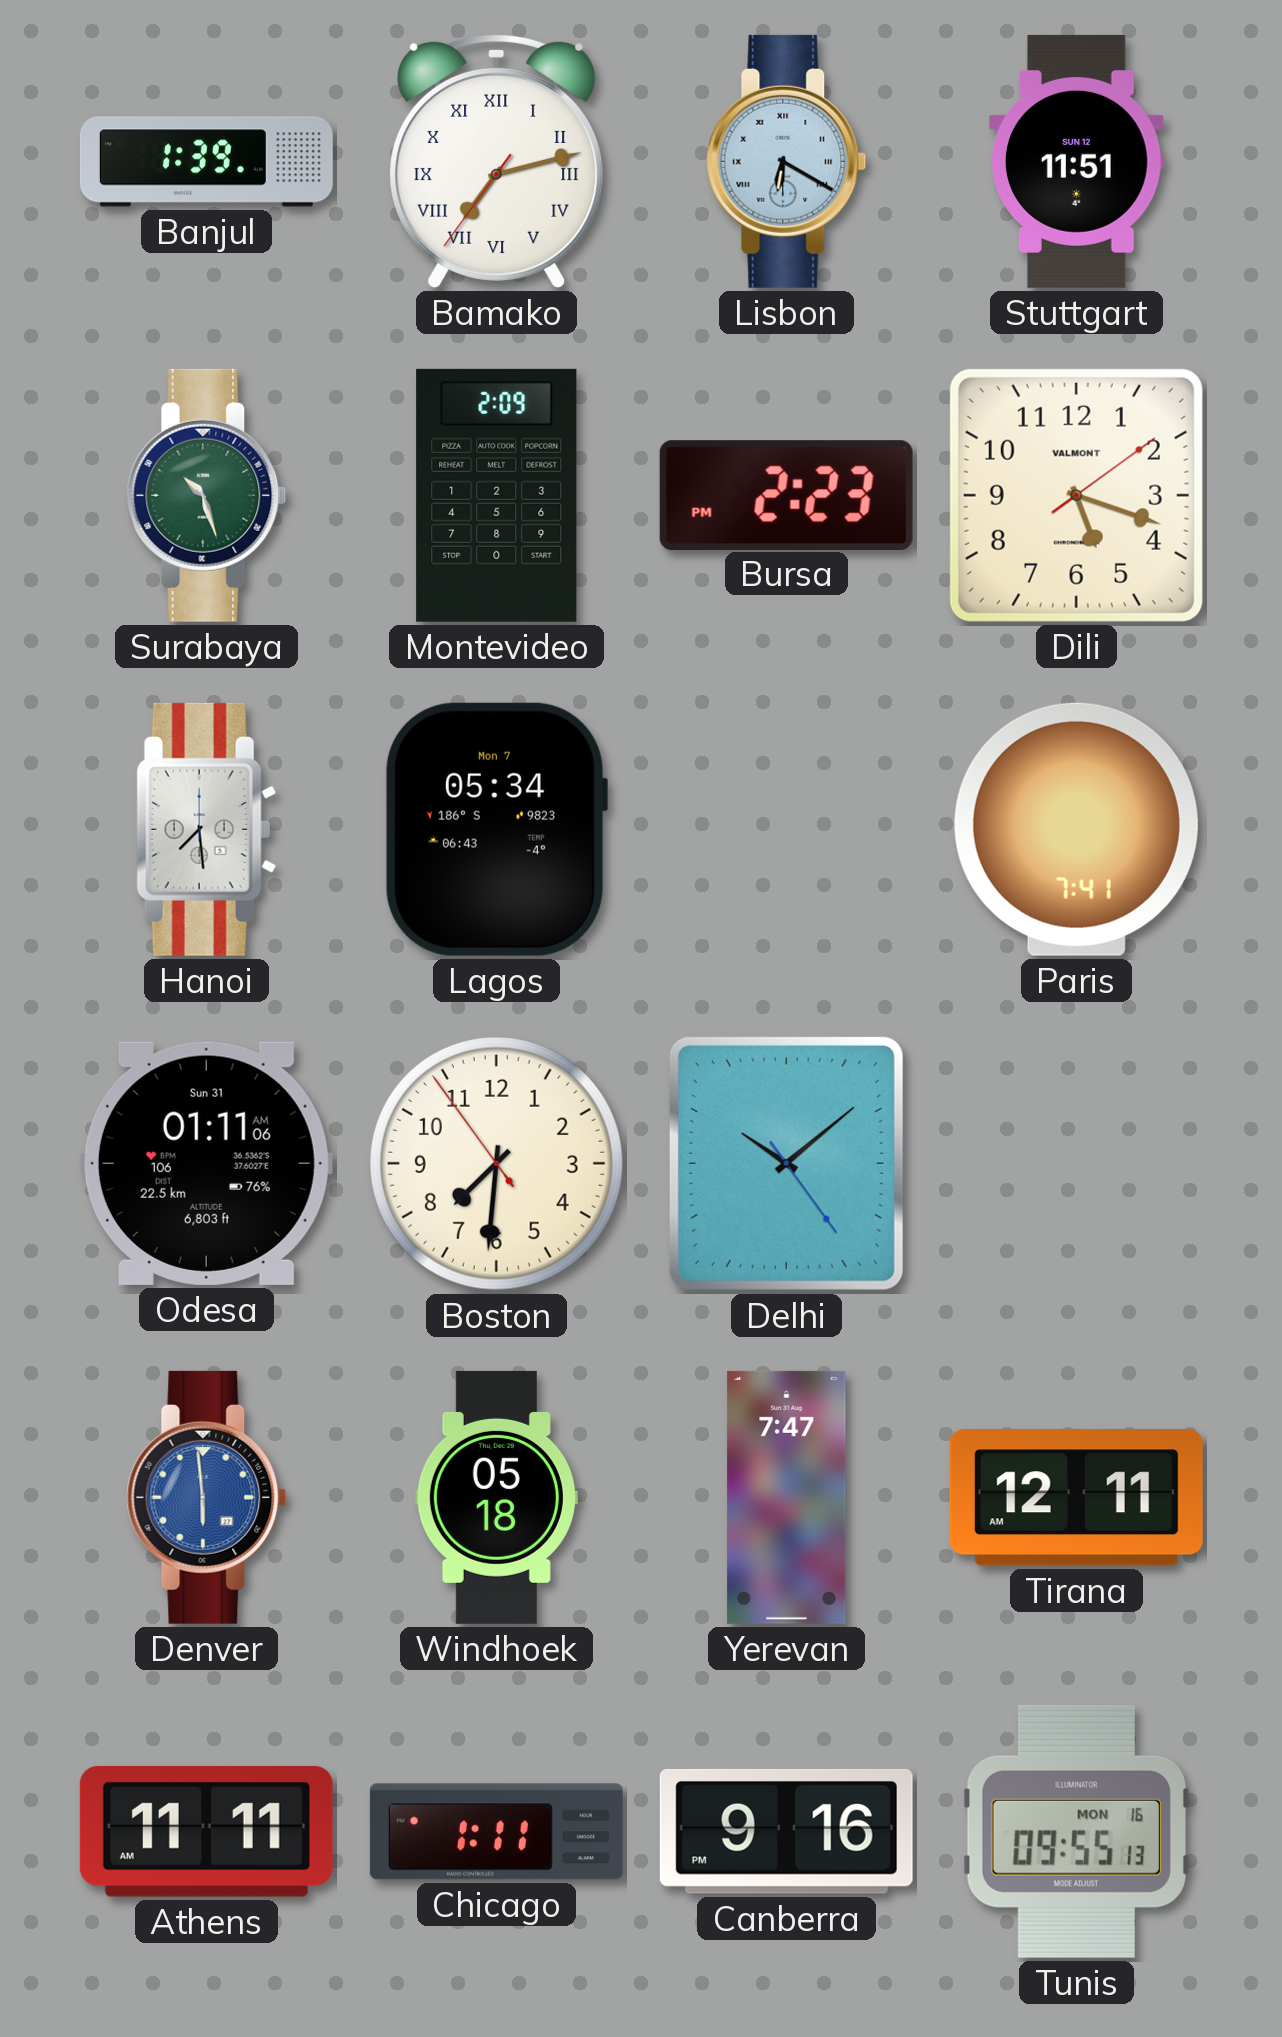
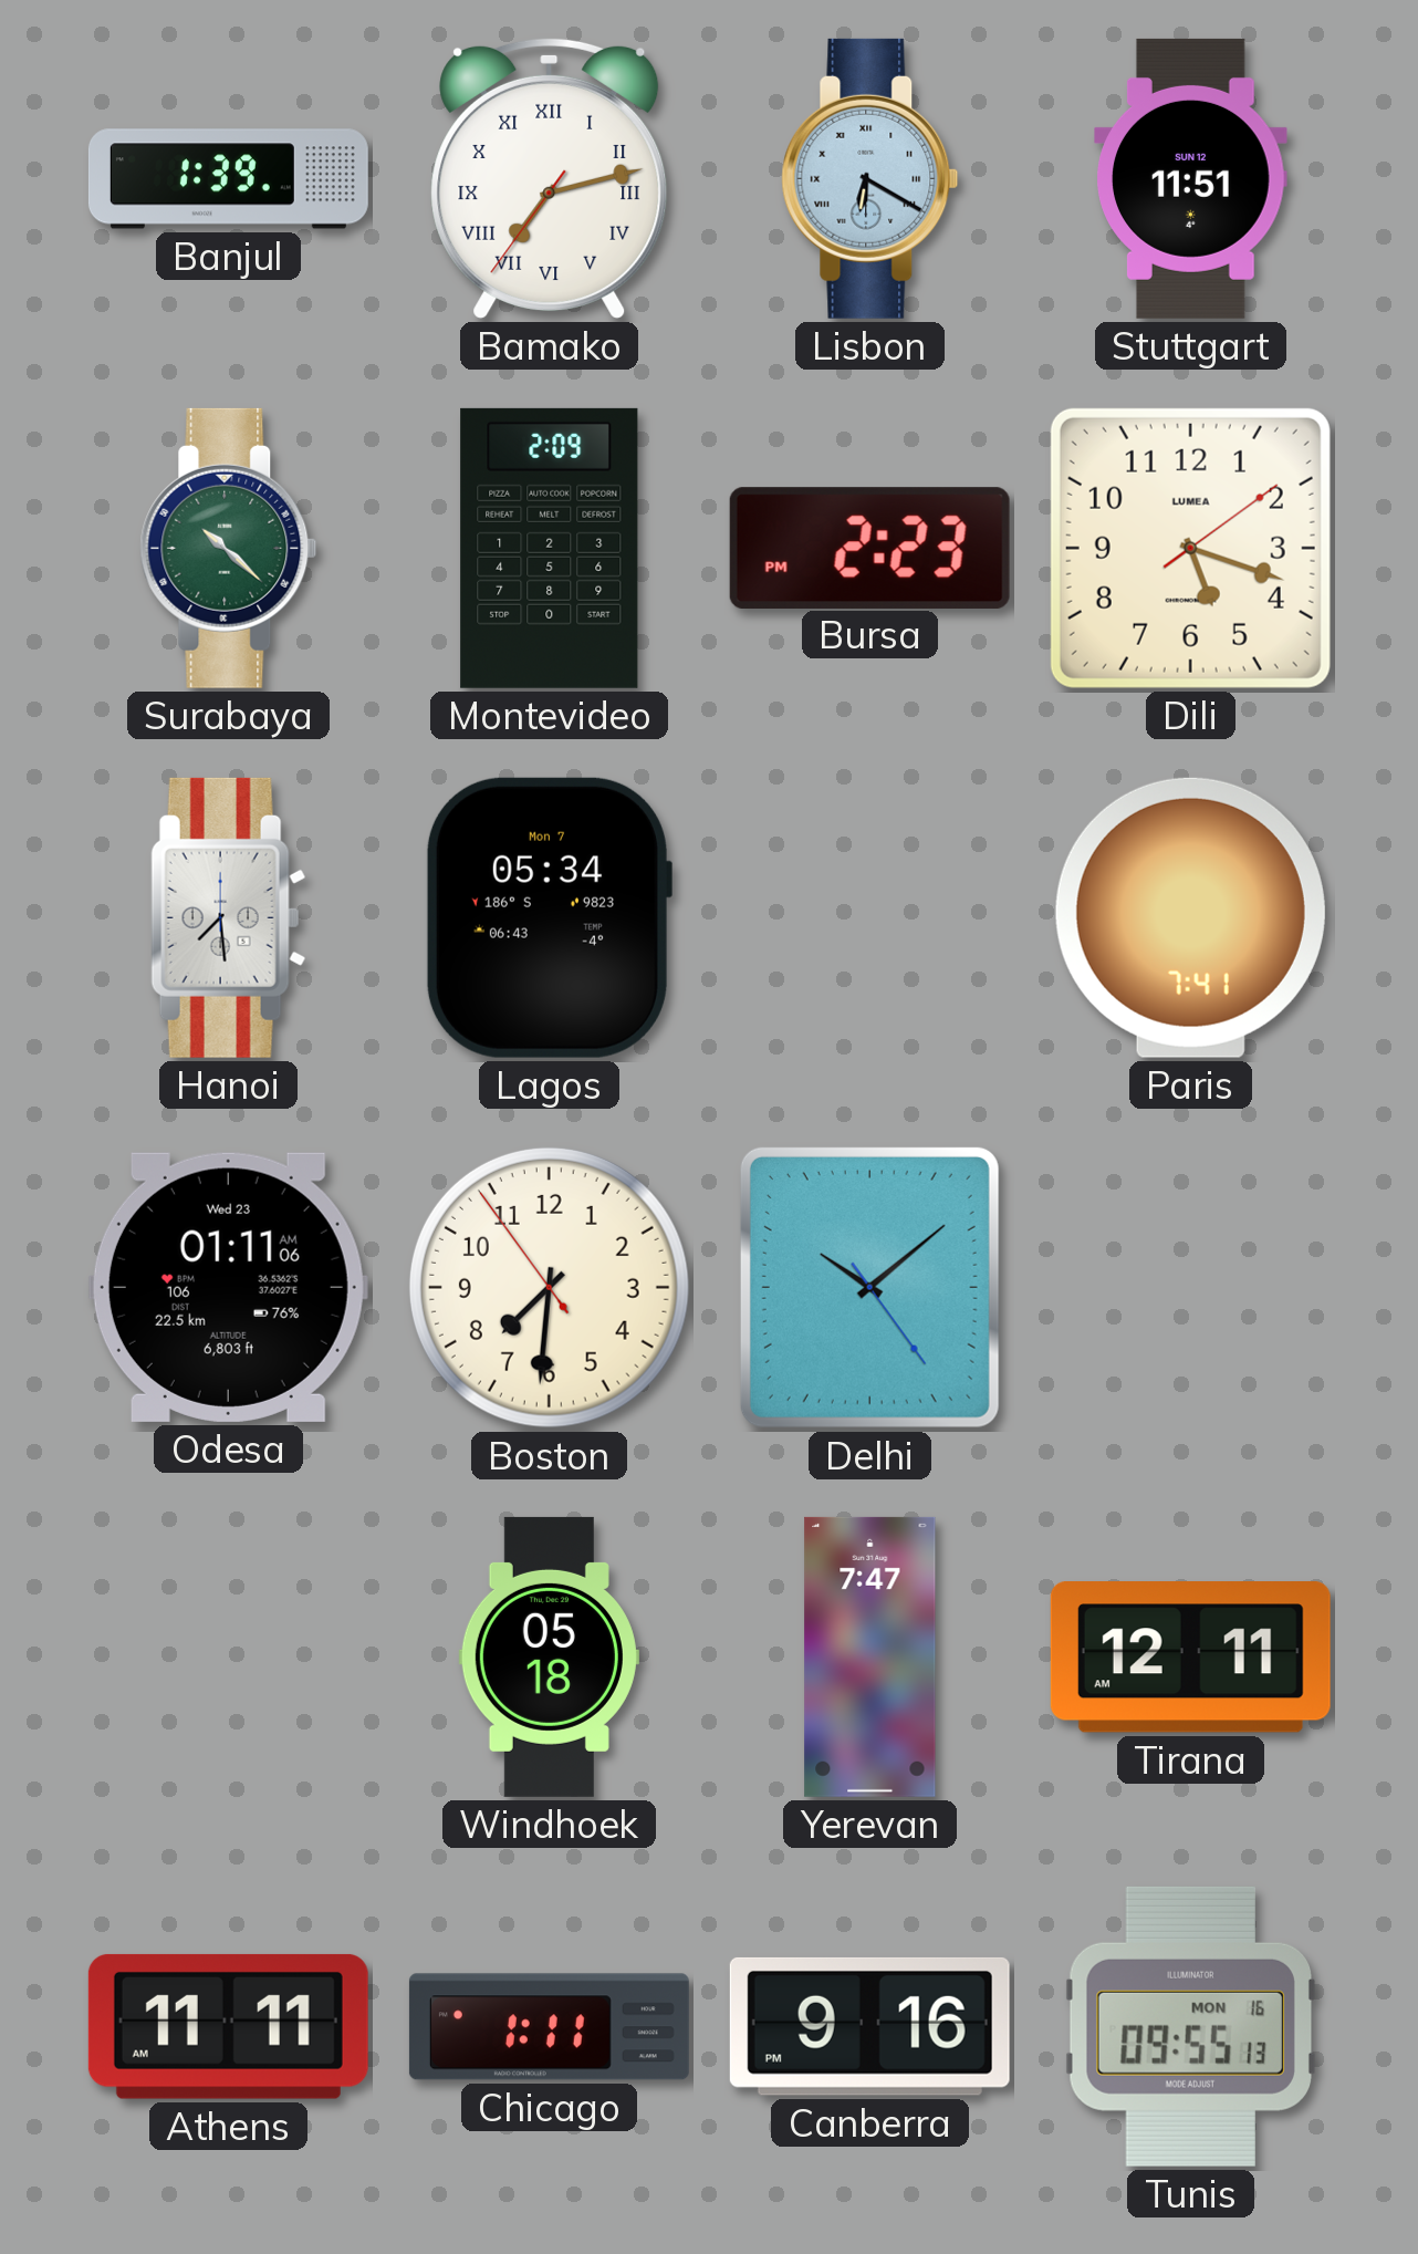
Surabaya: 10:27 -> 10:22
Dili brand: VALMONT -> LUMEA
Odesa date: Sun 31 -> Wed 23
Denver: 5:59 -> none
